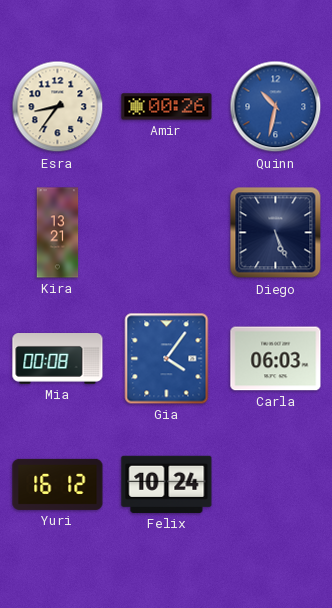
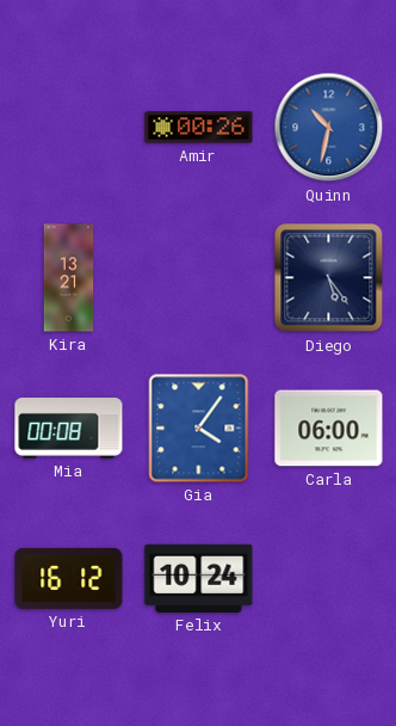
Esra: 8:36 -> none
Diego: 5:26 -> 5:24
Carla: 06:03 -> 06:00
